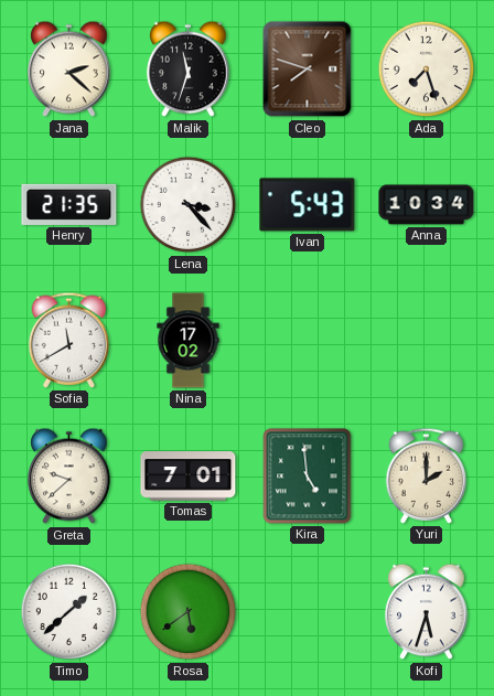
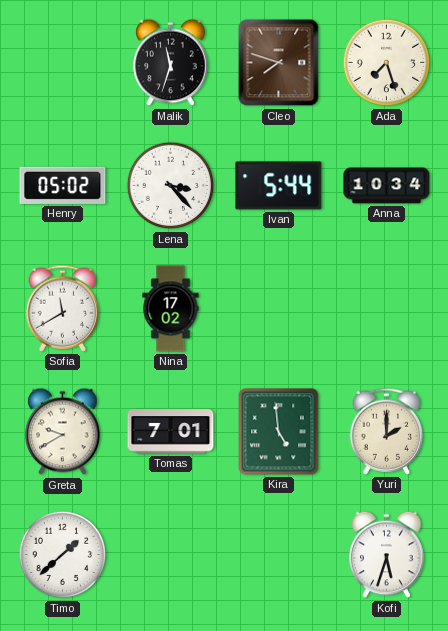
Jana: 2:22 -> none
Henry: 21:35 -> 05:02
Ivan: 5:43 -> 5:44
Greta: 9:38 -> 9:40
Rosa: 5:39 -> none
